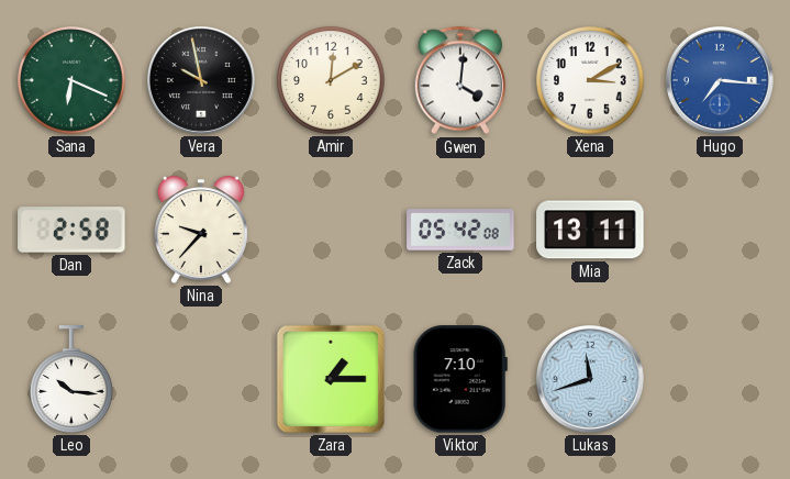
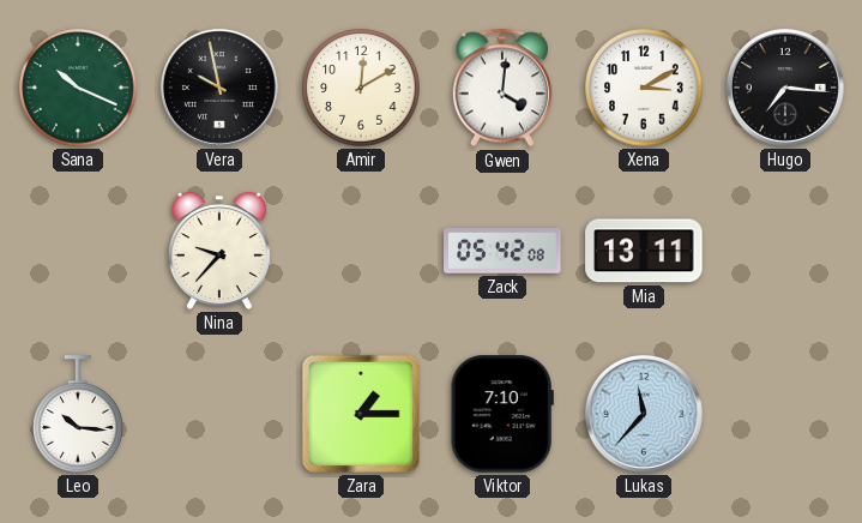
Sana: 6:19 -> 10:19
Hugo dial: blue -> black
Dan: 2:58 -> none
Lukas: 11:42 -> 11:37
